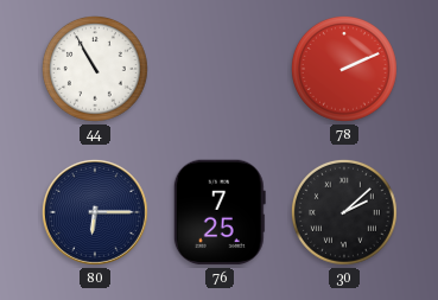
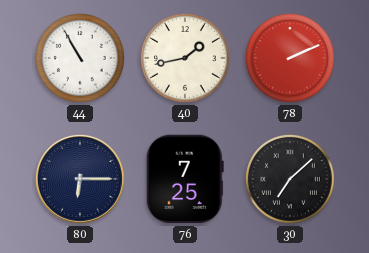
40: none -> 1:43
30: 2:08 -> 7:08
